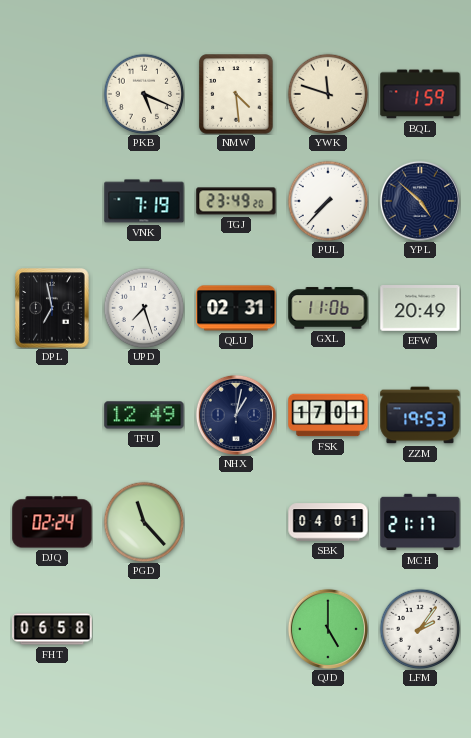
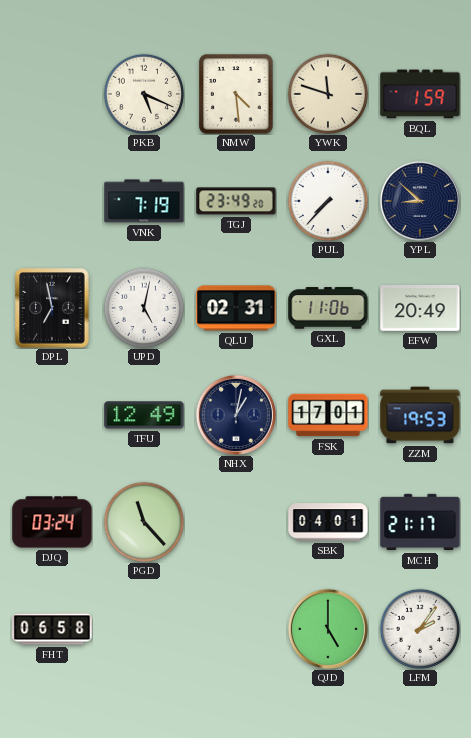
YPL: 4:52 -> 8:52
UPD: 7:27 -> 5:02
DJQ: 02:24 -> 03:24
